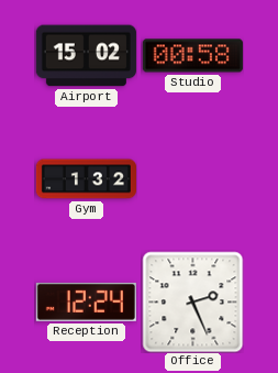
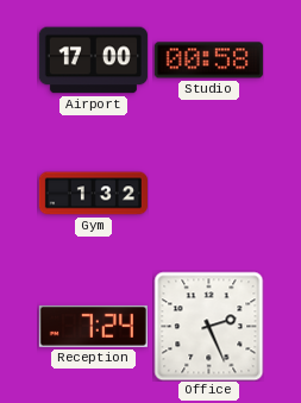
Airport: 15:02 -> 17:00
Reception: 12:24 -> 7:24
